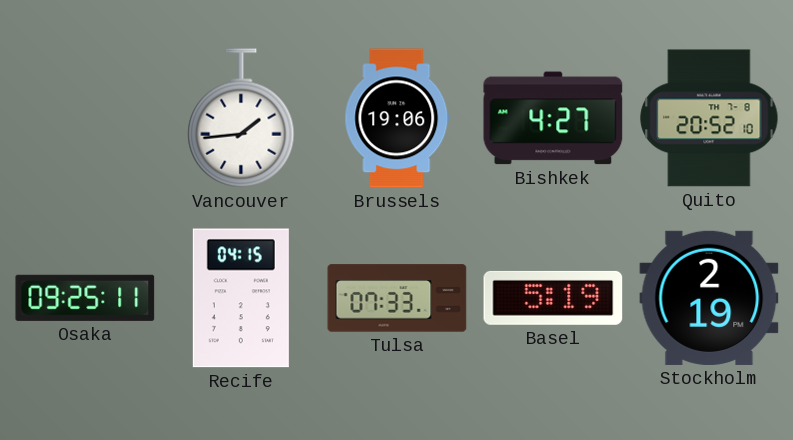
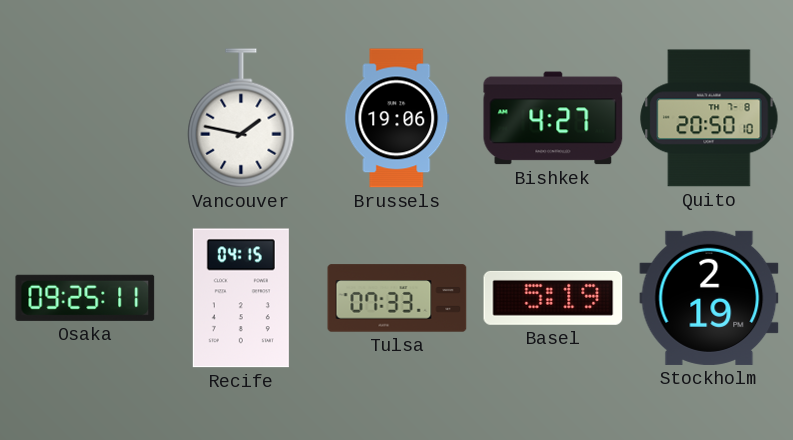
Vancouver: 1:44 -> 1:47
Quito: 20:52 -> 20:50
